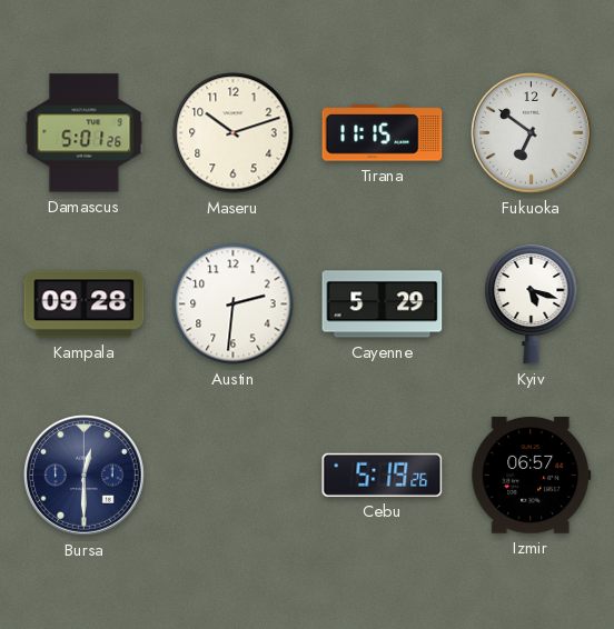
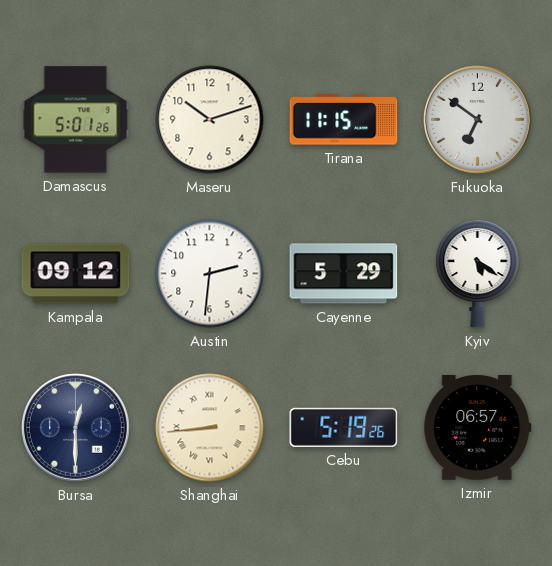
Kampala: 09:28 -> 09:12
Kyiv: 5:18 -> 5:21
Shanghai: none -> 8:44
